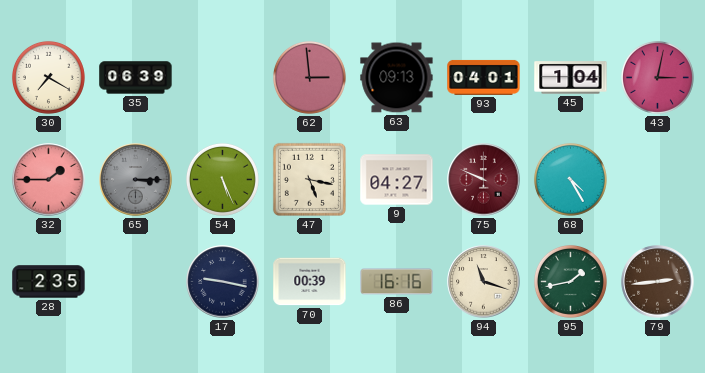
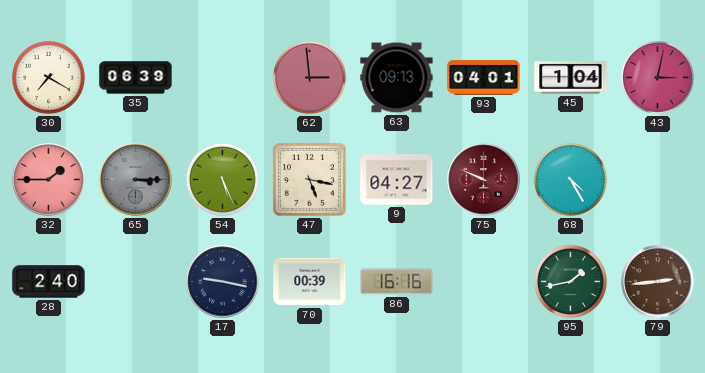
28: 2:35 -> 2:40
94: 11:18 -> none
